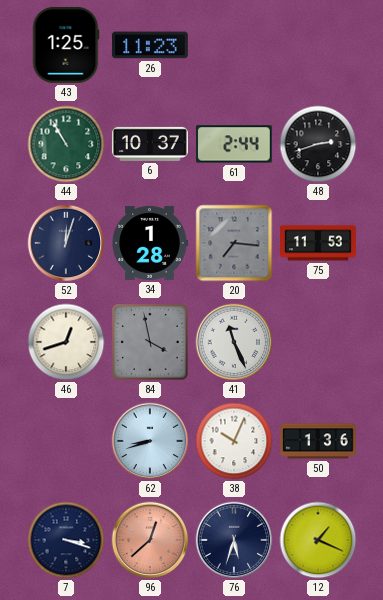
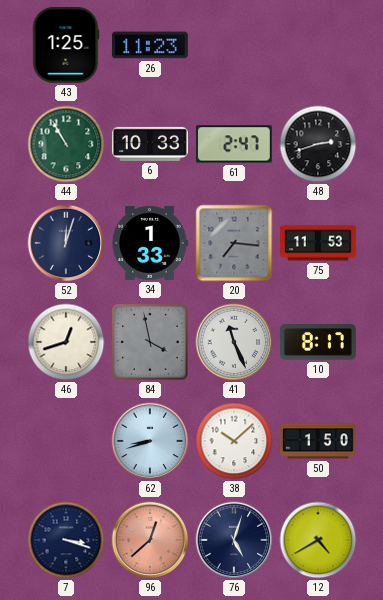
6: 10:37 -> 10:33
61: 2:44 -> 2:47
34: 1:28 -> 1:33
10: none -> 8:17
38: 10:04 -> 10:08
50: 1:36 -> 1:50
76: 5:33 -> 5:03
12: 1:19 -> 4:40
